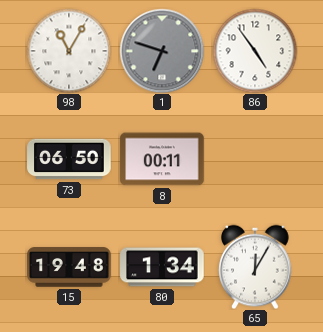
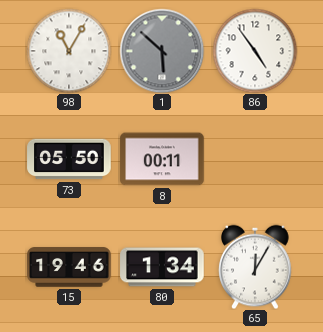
1: 6:48 -> 5:52
73: 06:50 -> 05:50
15: 19:48 -> 19:46
